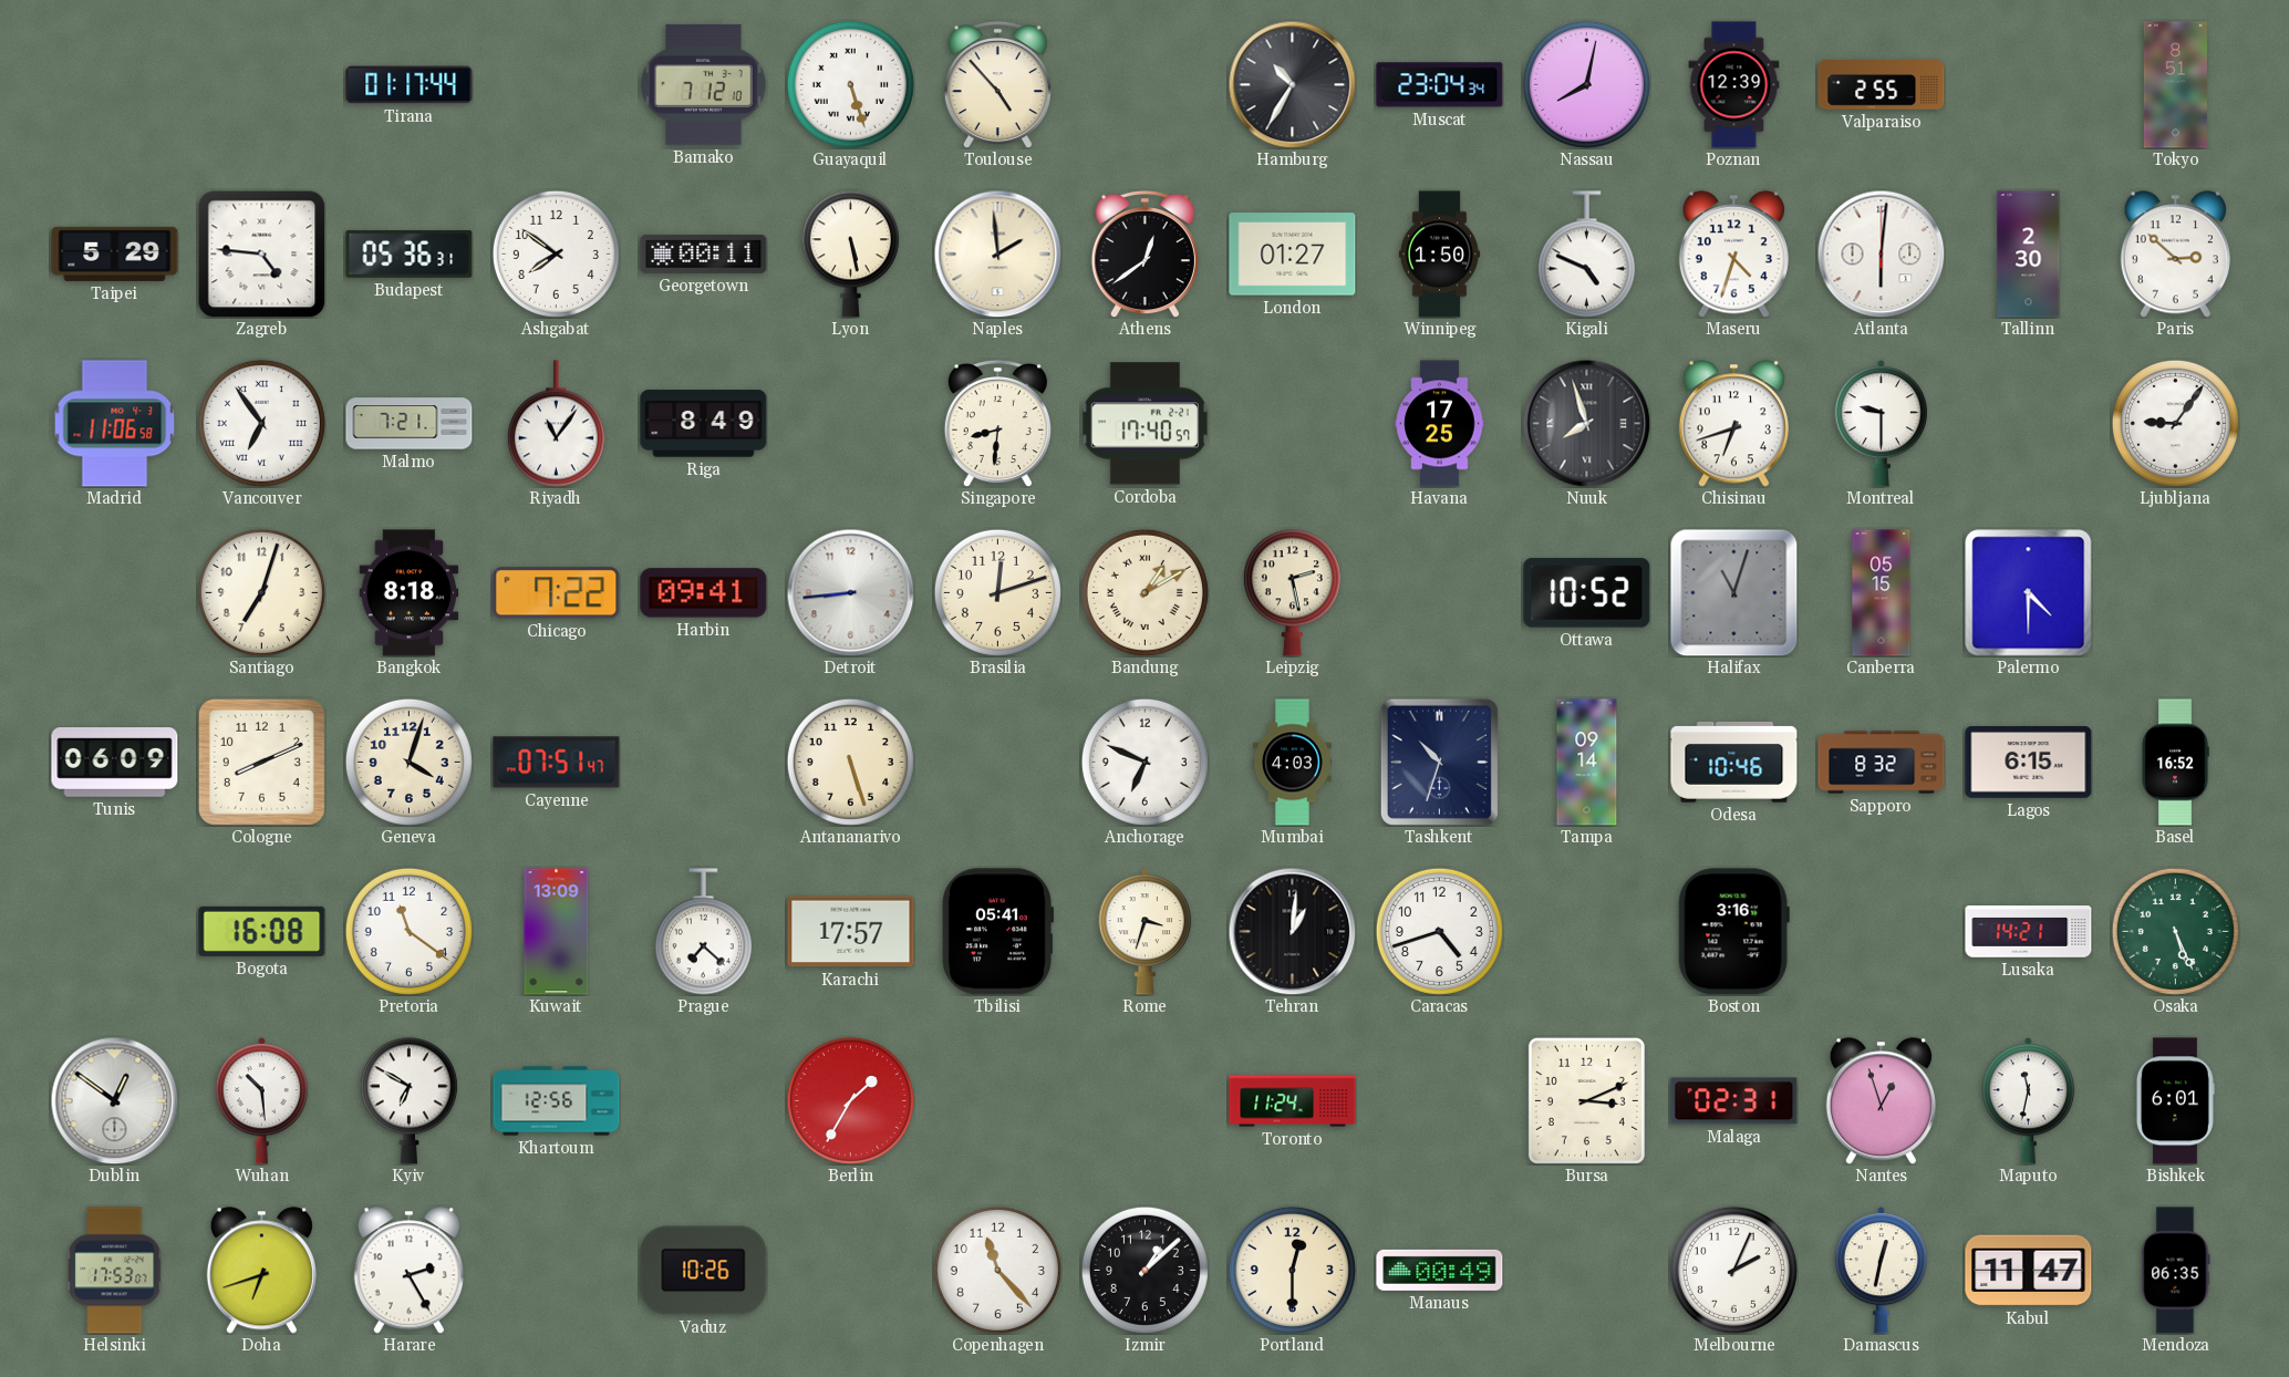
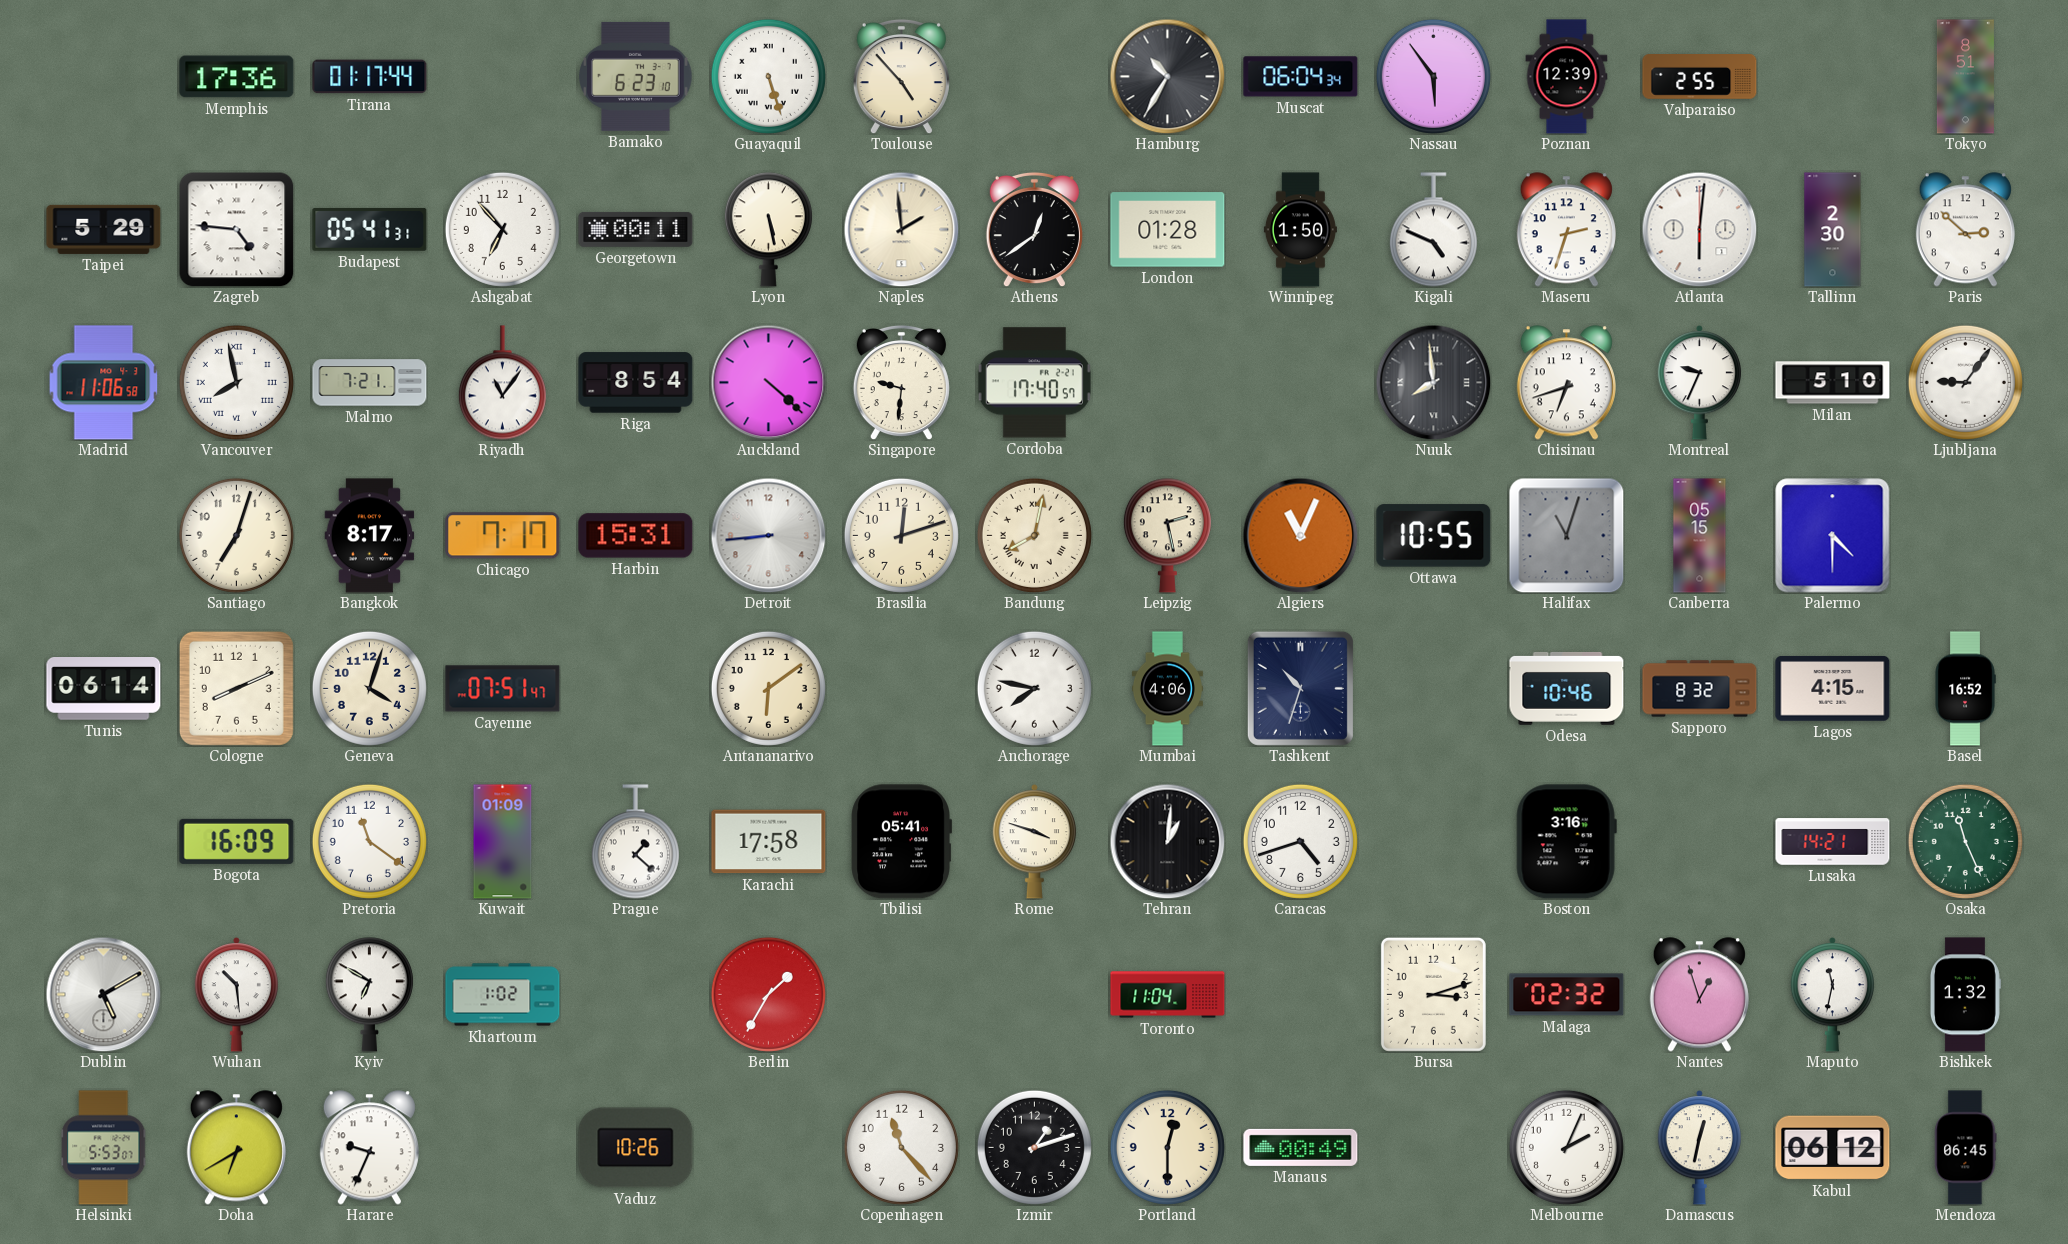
Memphis: none -> 17:36
Bamako: 7:12 -> 6:23
Muscat: 23:04 -> 06:04
Nassau: 8:02 -> 5:54
Budapest: 05:36 -> 05:41
Ashgabat: 7:51 -> 6:53
London: 01:27 -> 01:28
Maseru: 4:33 -> 2:33
Vancouver: 6:54 -> 7:58
Riga: 8:49 -> 8:54
Auckland: none -> 4:22
Singapore: 8:31 -> 9:31
Havana: 17:25 -> none
Nuuk: 7:57 -> 7:59
Montreal: 9:30 -> 9:34
Milan: none -> 5:10
Bangkok: 8:18 -> 8:17
Chicago: 7:22 -> 7:17
Harbin: 09:41 -> 15:31
Bandung: 1:10 -> 8:02
Algiers: none -> 11:04
Ottawa: 10:52 -> 10:55
Tunis: 06:09 -> 06:14
Antananarivo: 5:27 -> 6:09
Anchorage: 6:49 -> 7:47
Mumbai: 4:03 -> 4:06
Tampa: 09:14 -> none
Lagos: 6:15 -> 4:15
Bogota: 16:08 -> 16:09
Kuwait: 13:09 -> 01:09
Prague: 7:22 -> 1:22
Karachi: 17:57 -> 17:58
Rome: 3:33 -> 3:48
Osaka: 5:26 -> 11:26
Dublin: 12:51 -> 5:10
Khartoum: 12:56 -> 1:02
Toronto: 11:24 -> 11:04
Bursa: 3:11 -> 3:12
Malaga: 02:31 -> 02:32
Bishkek: 6:01 -> 1:32
Helsinki: 17:53 -> 5:53
Doha: 6:42 -> 6:40
Harare: 2:25 -> 9:34
Izmir: 1:08 -> 1:12
Kabul: 11:47 -> 06:12
Mendoza: 06:35 -> 06:45
